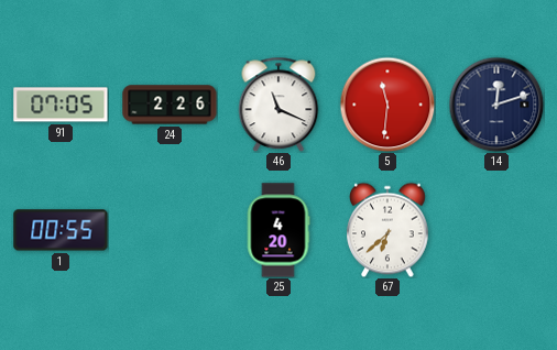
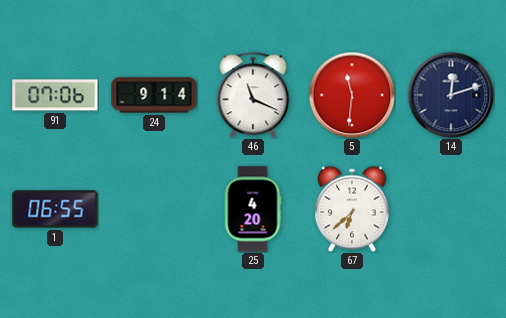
91: 07:05 -> 07:06
24: 2:26 -> 9:14
1: 00:55 -> 06:55
